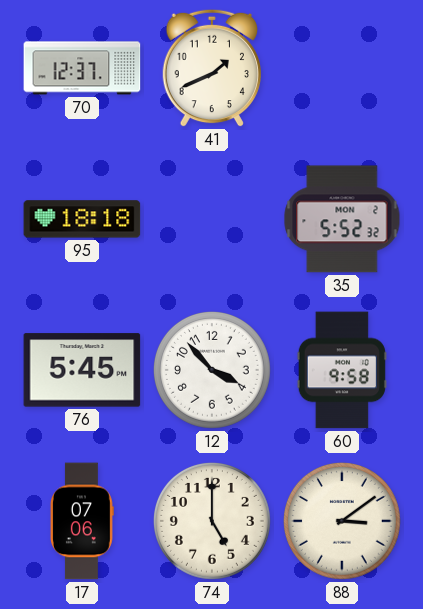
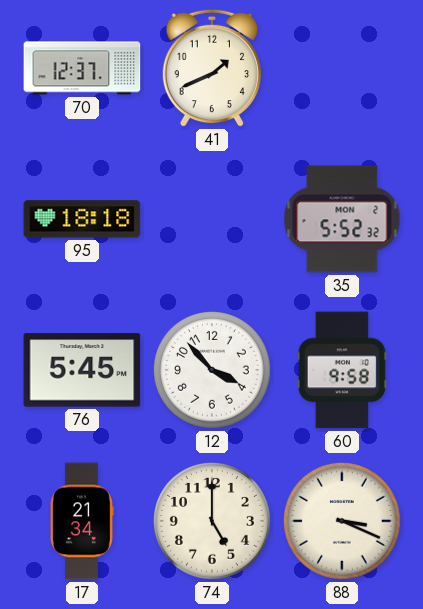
17: 07:06 -> 21:34
88: 3:09 -> 3:19
